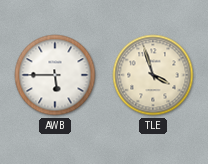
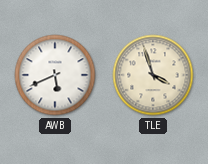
AWB: 5:45 -> 5:41
